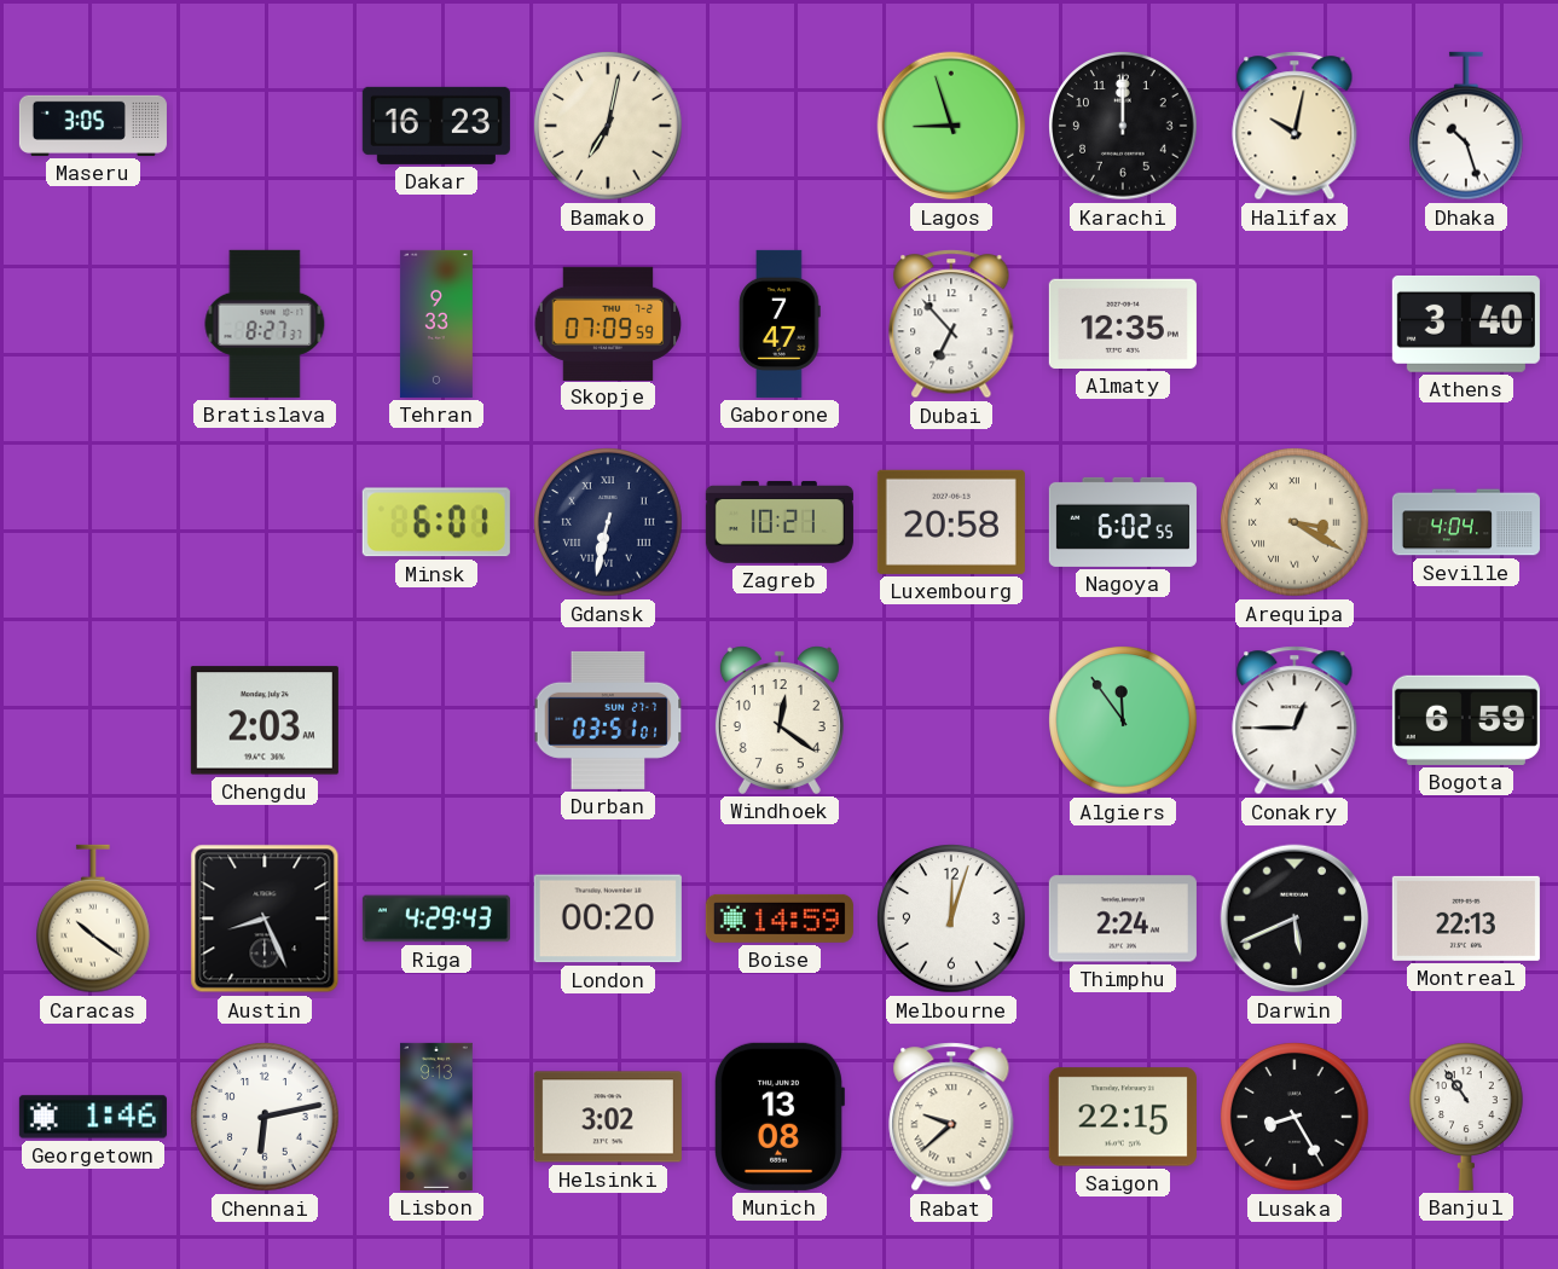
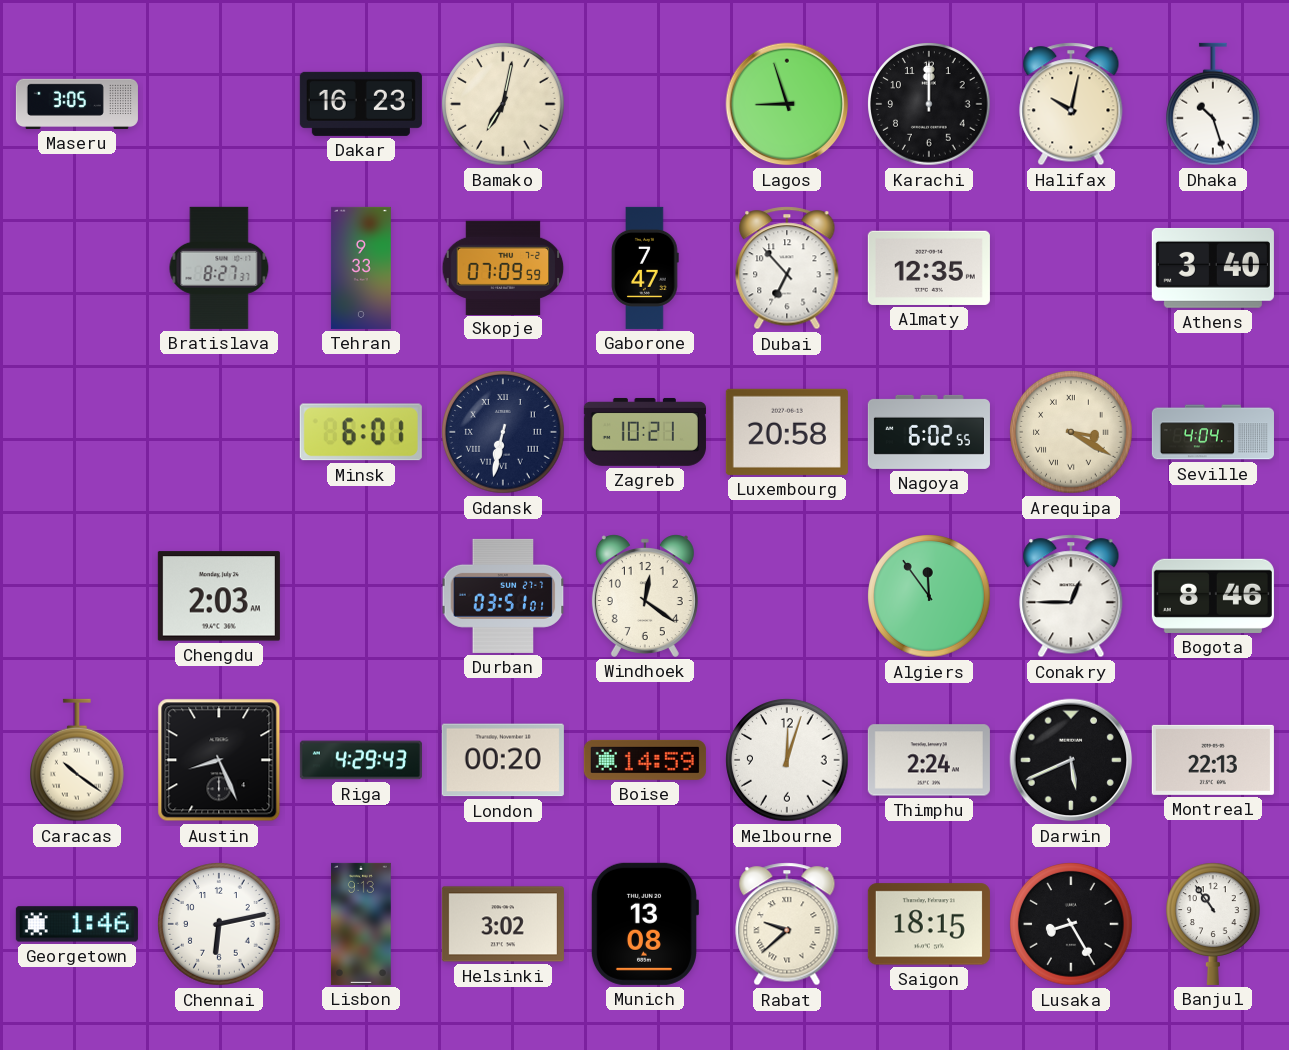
Bogota: 6:59 -> 8:46
Saigon: 22:15 -> 18:15
